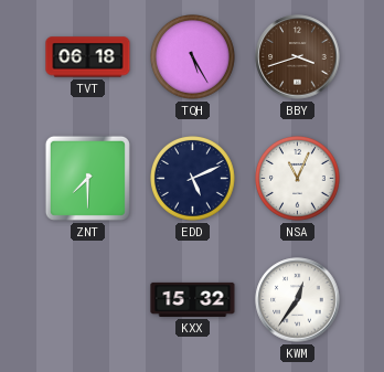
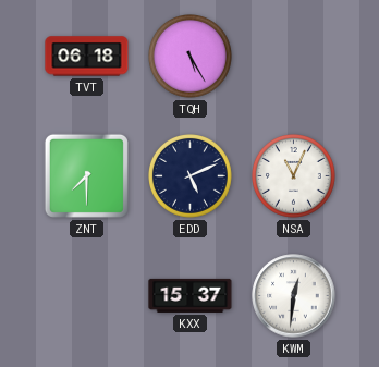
BBY: 3:42 -> none
KXX: 15:32 -> 15:37
KWM: 12:36 -> 12:31
